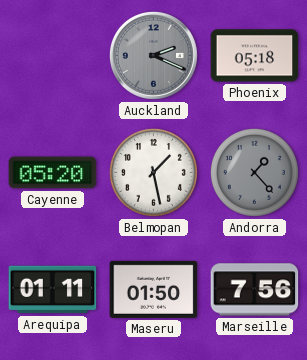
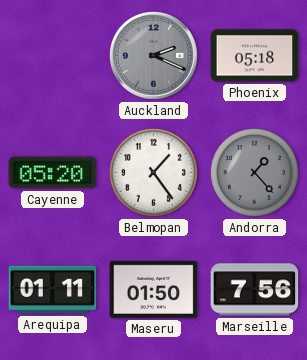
Belmopan: 1:28 -> 1:24
